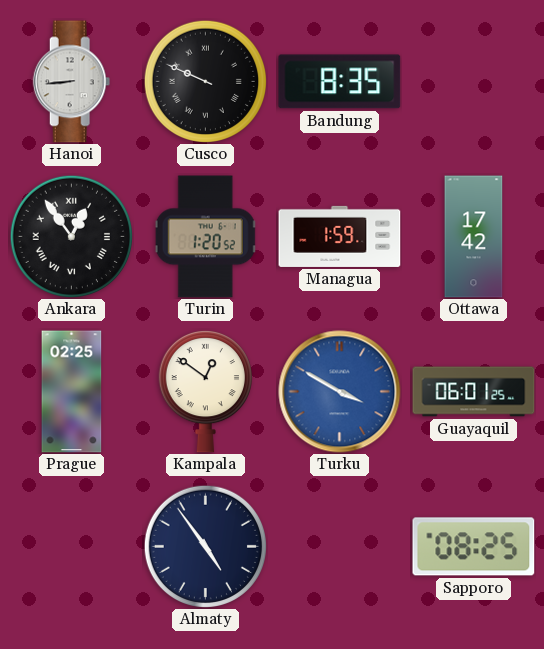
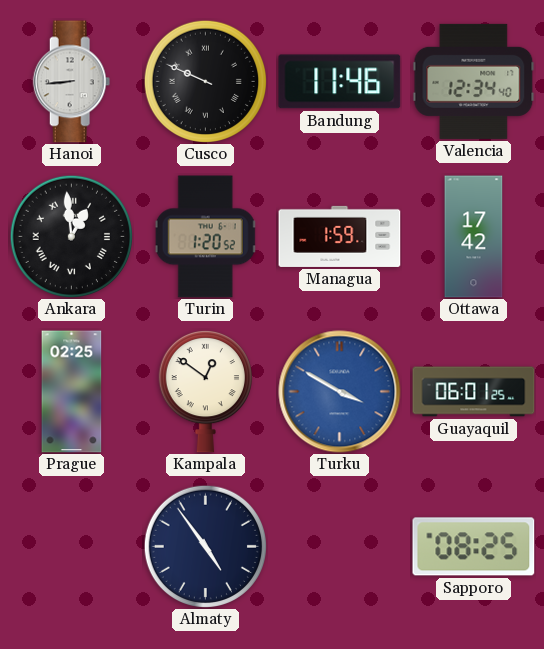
Bandung: 8:35 -> 11:46
Valencia: none -> 12:34
Ankara: 12:54 -> 12:59
